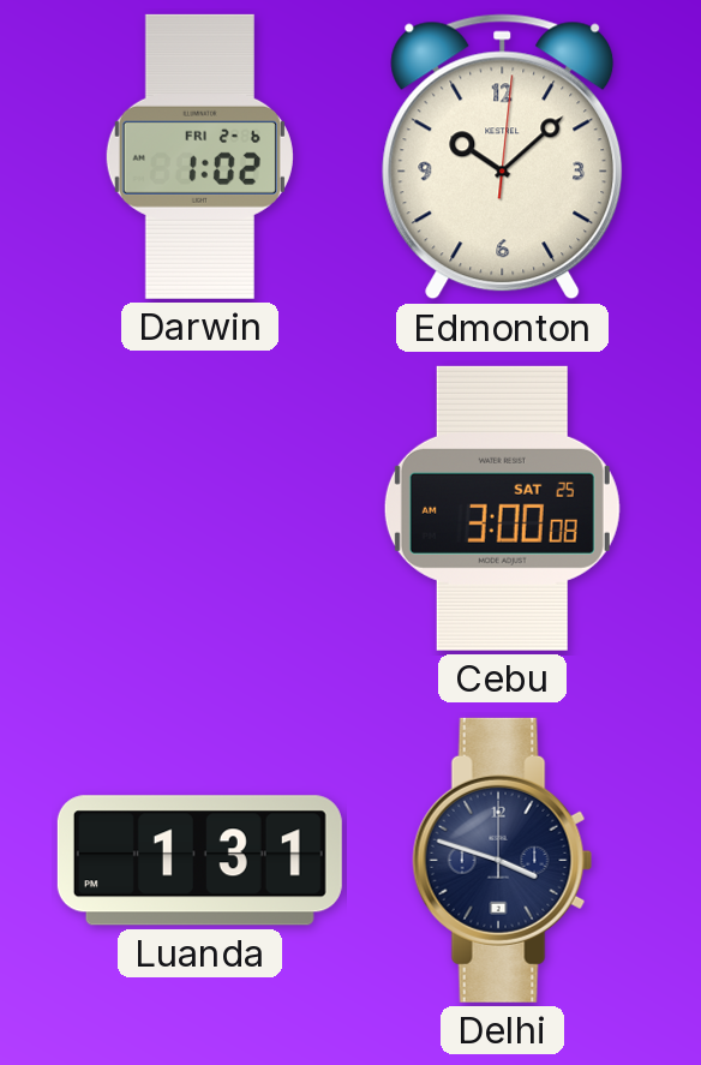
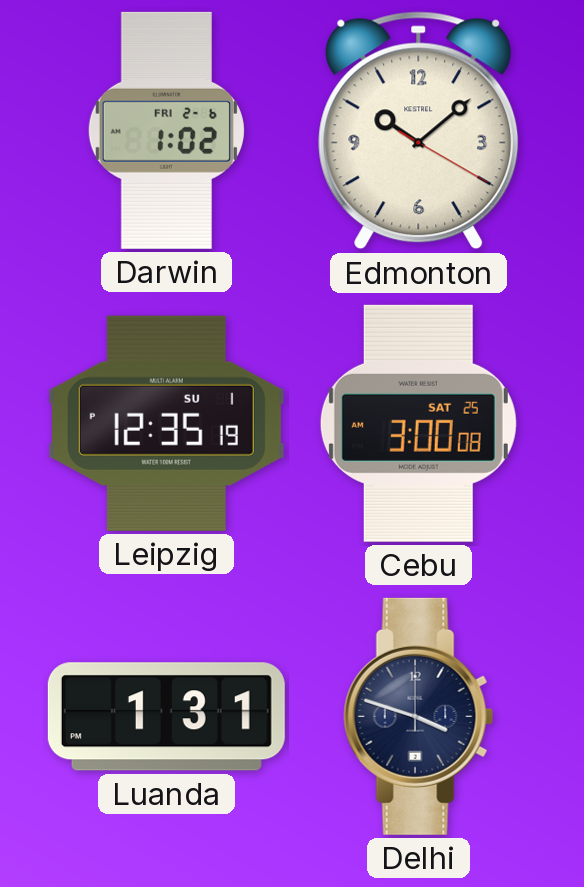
Edmonton: 10:08:01 -> 10:08:20
Leipzig: none -> 12:35
